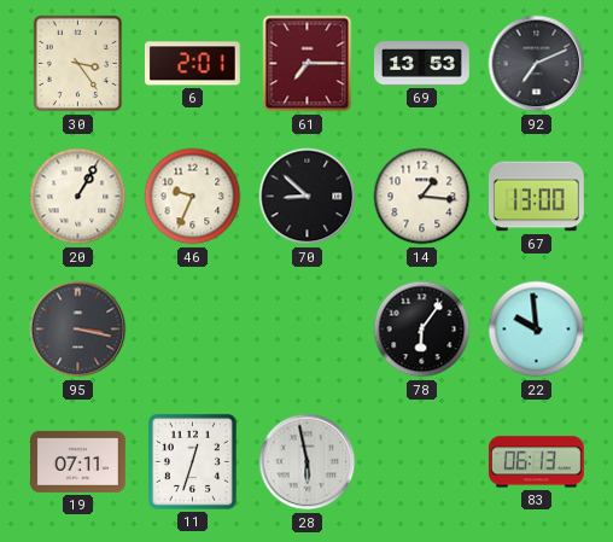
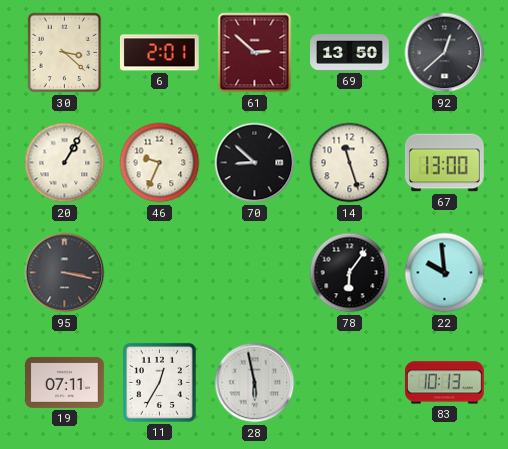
30: 3:24 -> 3:22
61: 7:15 -> 2:52
69: 13:53 -> 13:50
92: 7:11 -> 12:38
14: 1:16 -> 11:27
11: 12:33 -> 12:35
83: 06:13 -> 10:13
